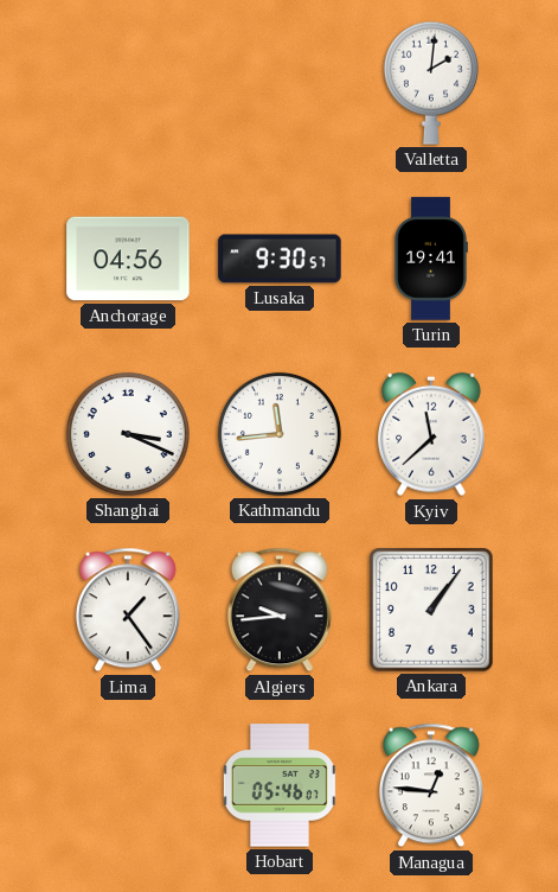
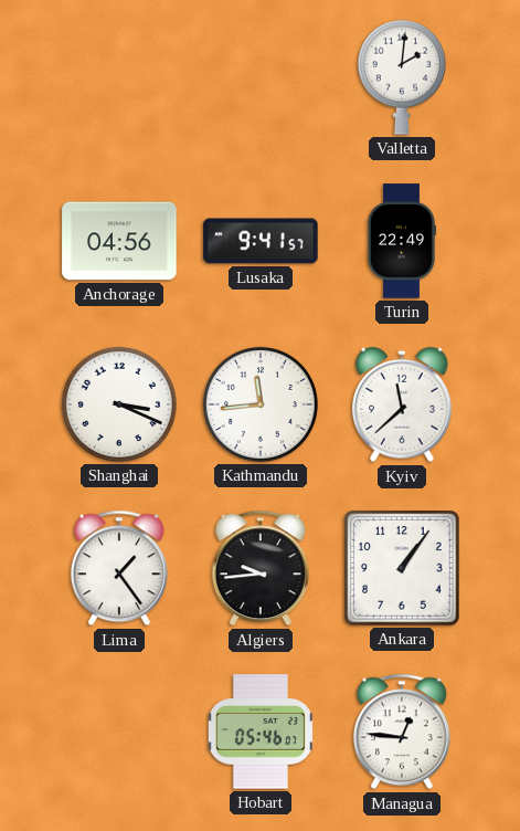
Lusaka: 9:30 -> 9:41
Turin: 19:41 -> 22:49
